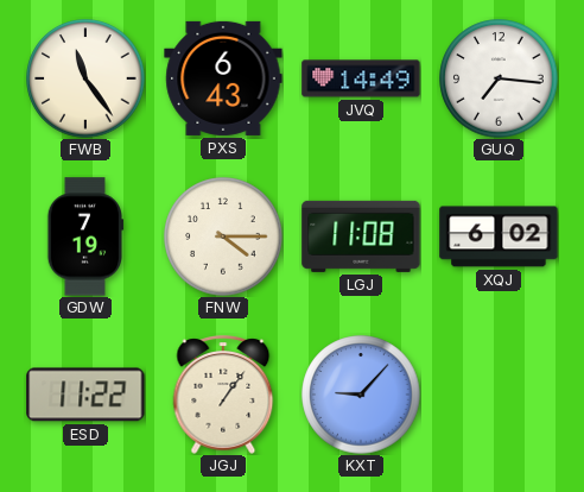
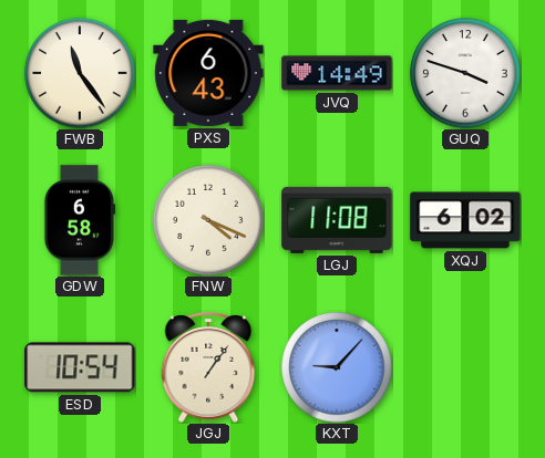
GUQ: 7:16 -> 3:48
GDW: 7:19 -> 6:58
FNW: 4:15 -> 4:19
ESD: 11:22 -> 10:54
